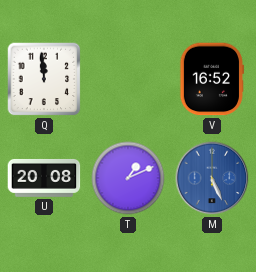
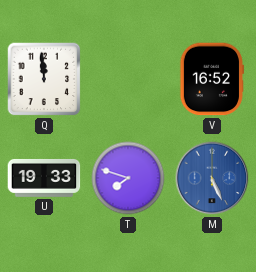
U: 20:08 -> 19:33
T: 1:11 -> 7:48
